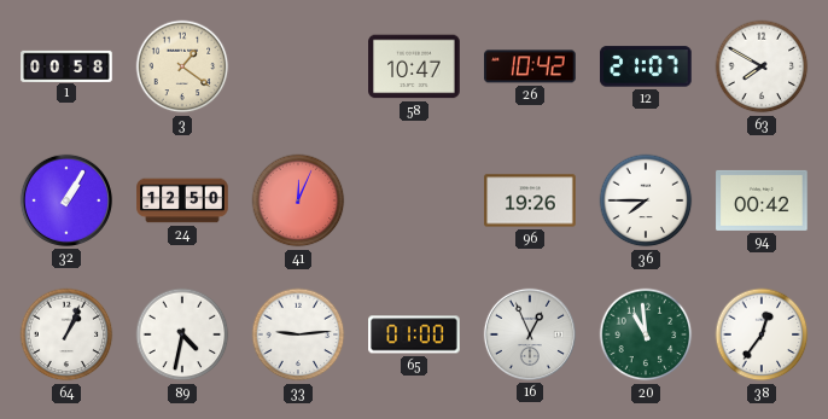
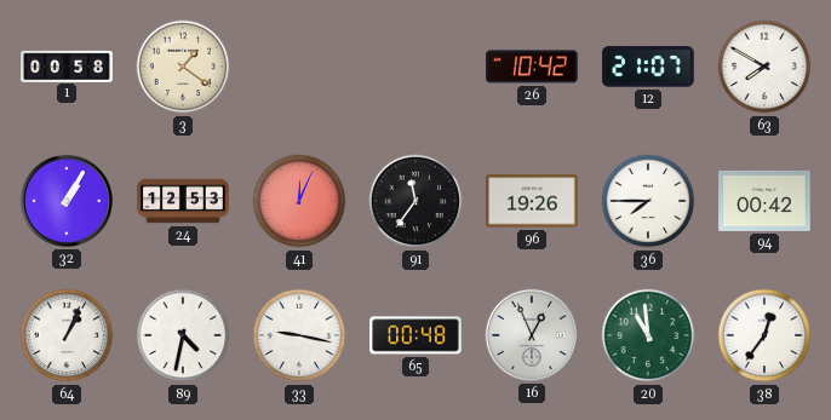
58: 10:47 -> none
24: 12:50 -> 12:53
91: none -> 11:36
33: 9:14 -> 9:17
65: 01:00 -> 00:48
